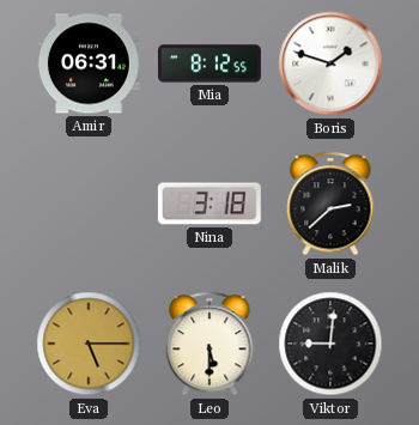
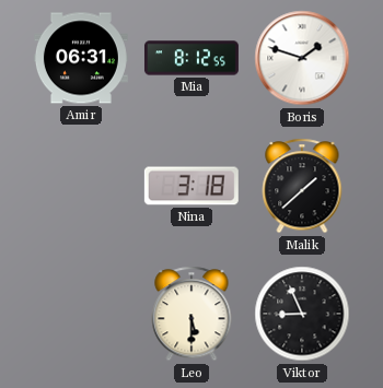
Malik: 2:38 -> 1:38
Eva: 5:15 -> none
Viktor: 9:01 -> 8:56
